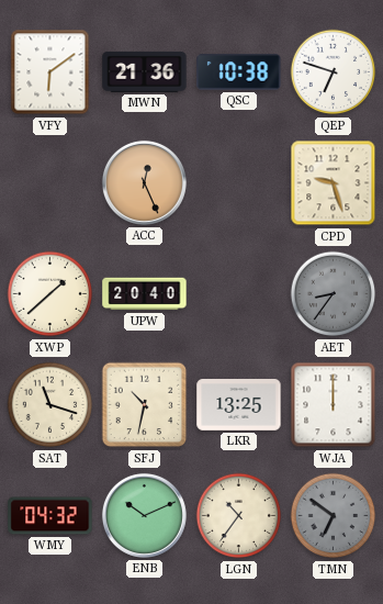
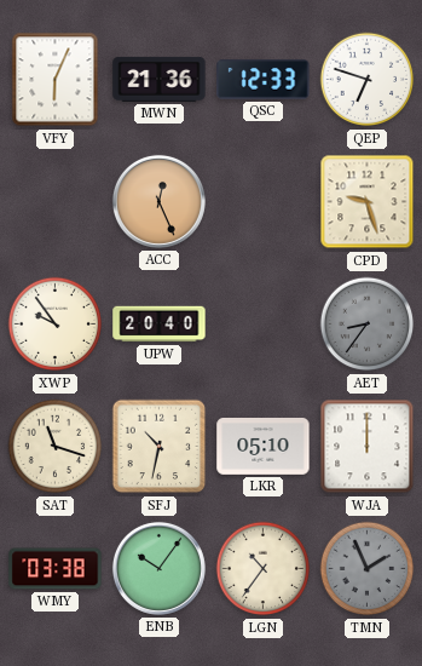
VFY: 6:09 -> 6:04
QSC: 10:38 -> 12:33
XWP: 1:38 -> 9:54
LKR: 13:25 -> 05:10
WMY: 04:32 -> 03:38
ENB: 10:11 -> 10:06
TMN: 6:51 -> 1:56
